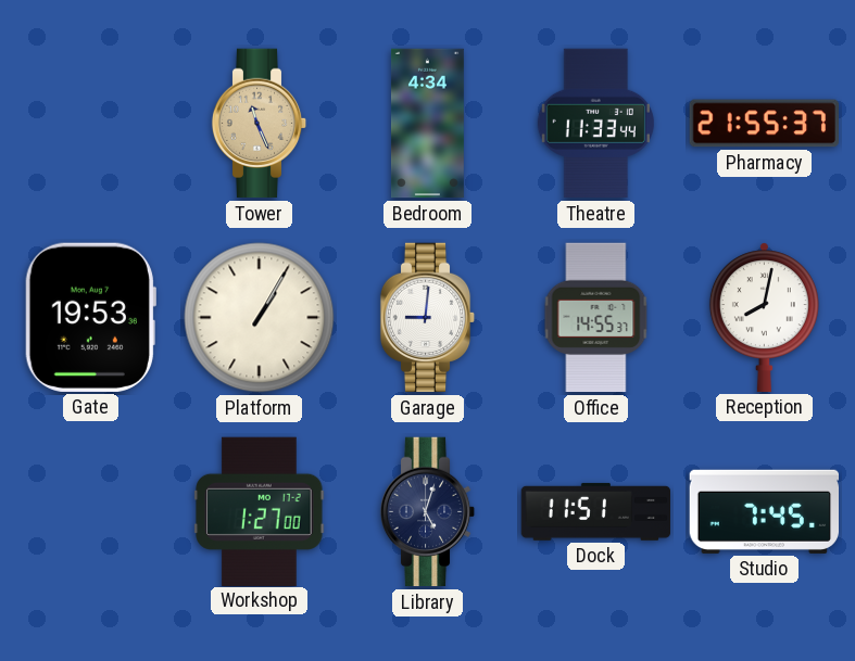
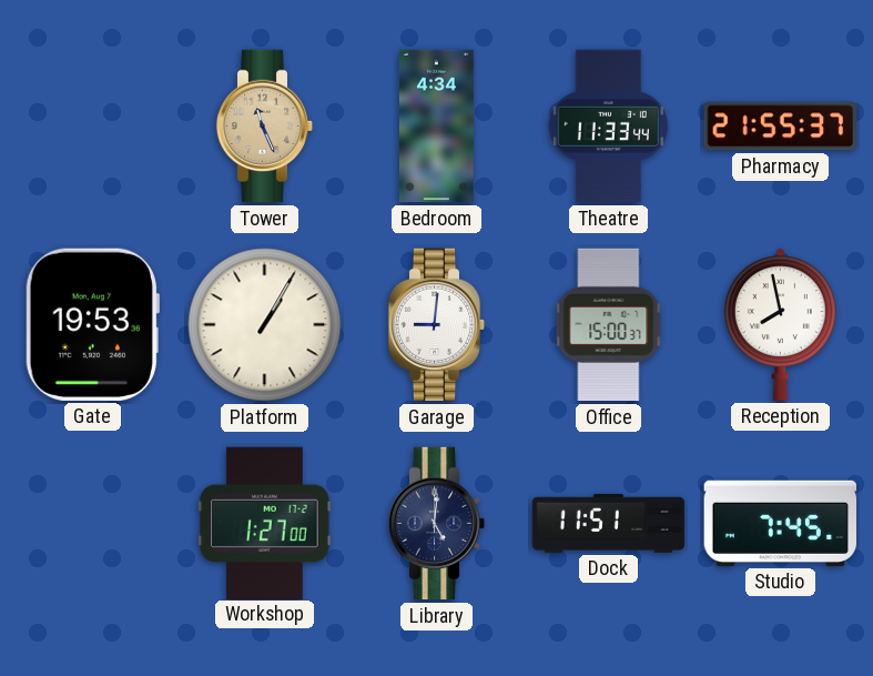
Office: 14:55 -> 15:00
Reception: 8:02 -> 7:58
Library: 5:03 -> 5:01
